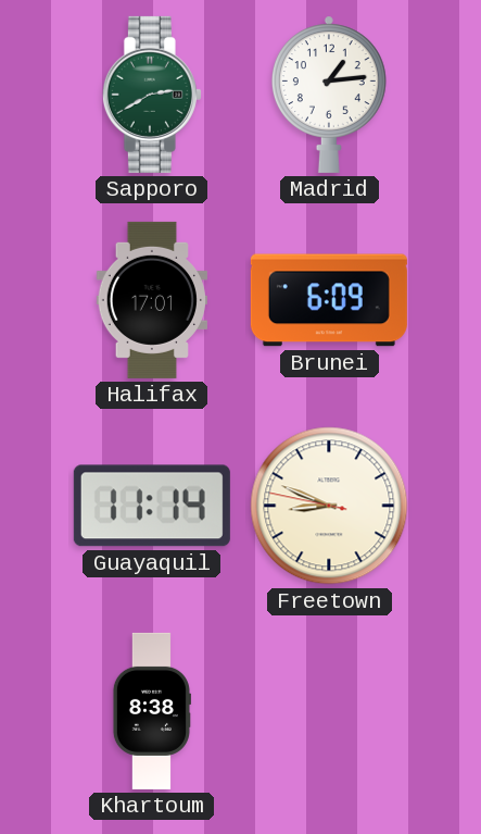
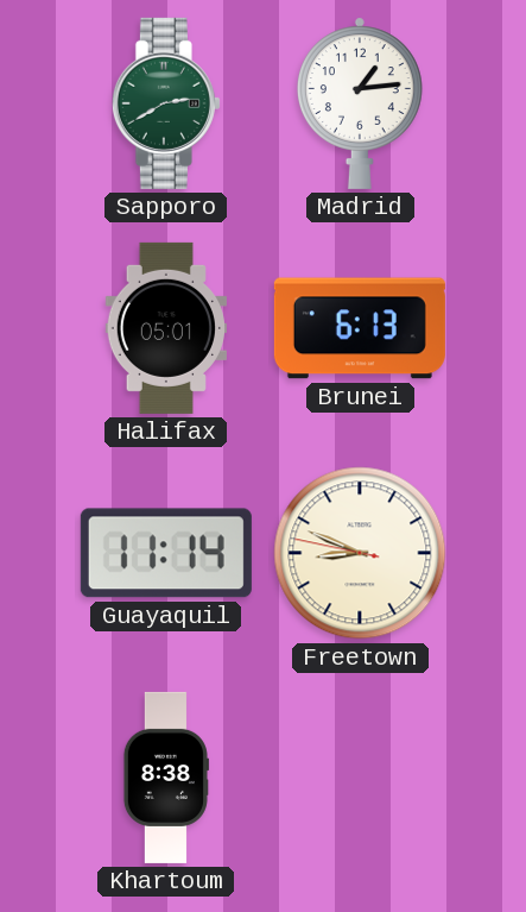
Halifax: 17:01 -> 05:01
Brunei: 6:09 -> 6:13
